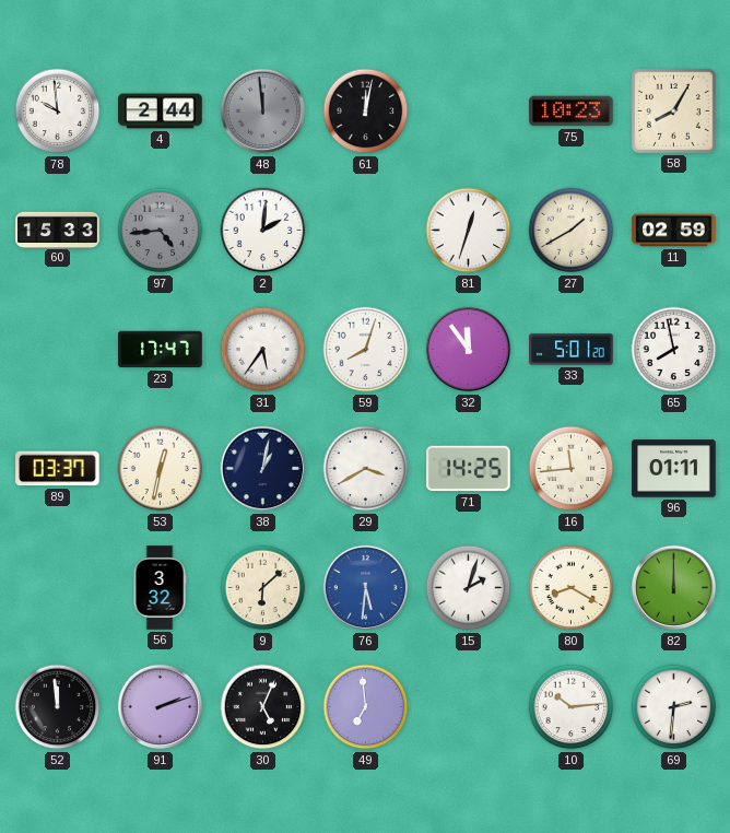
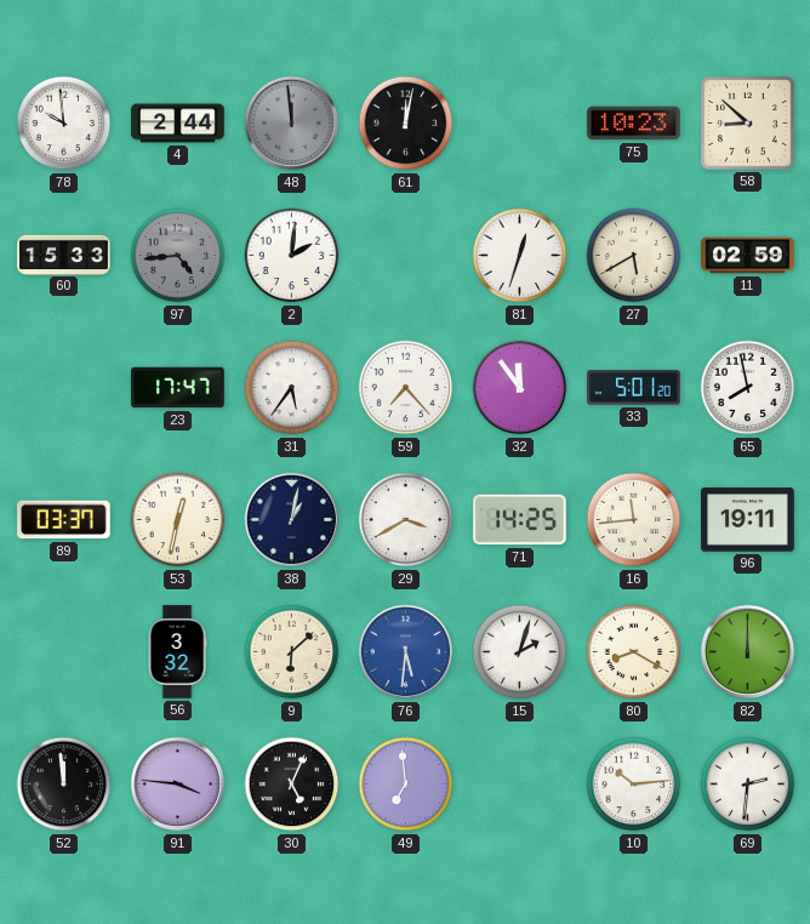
58: 8:05 -> 8:52
27: 1:40 -> 5:40
59: 8:03 -> 7:23
96: 01:11 -> 19:11
91: 2:12 -> 3:46
